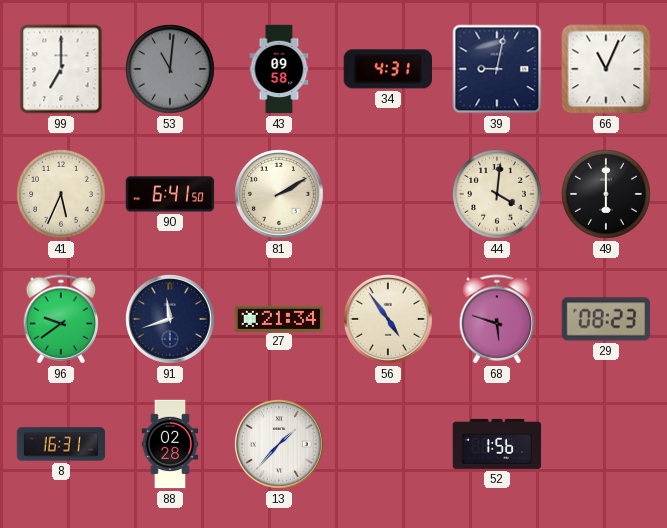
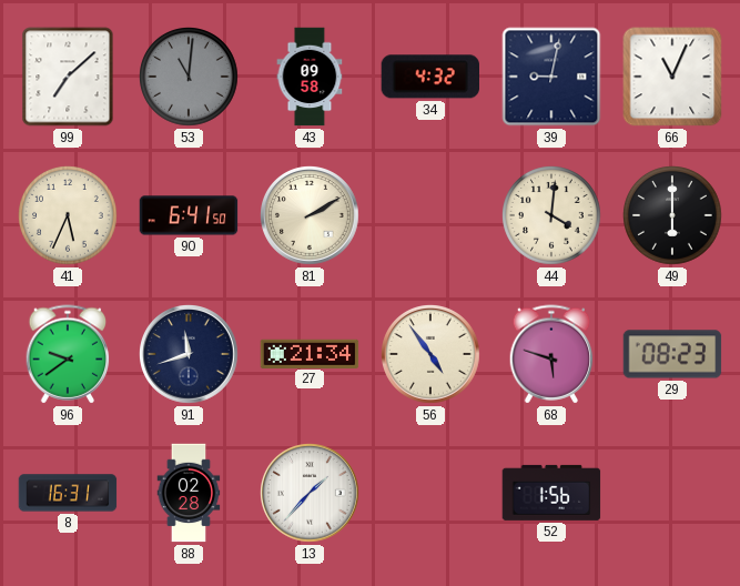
99: 7:00 -> 7:08
34: 4:31 -> 4:32
